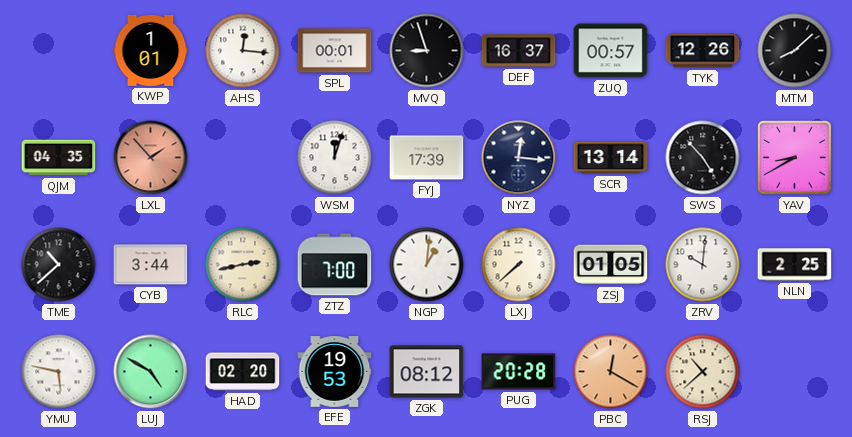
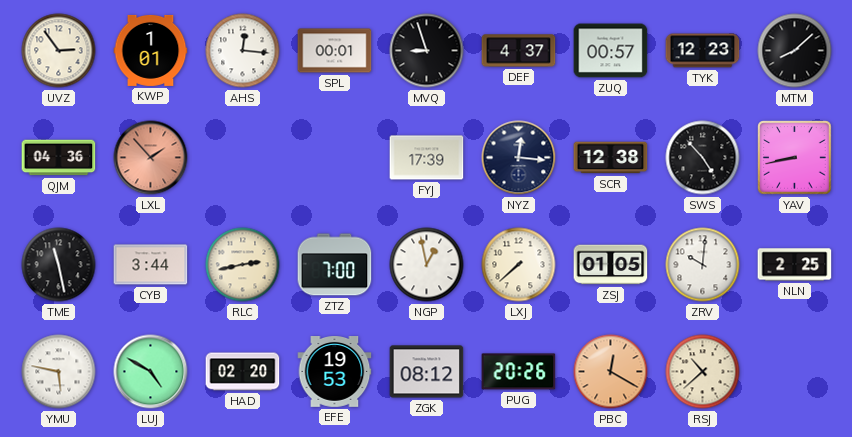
UVZ: none -> 2:54
DEF: 16:37 -> 4:37
TYK: 12:26 -> 12:23
QJM: 04:35 -> 04:36
WSM: 12:03 -> none
SCR: 13:14 -> 12:38
YAV: 8:40 -> 8:43
TME: 10:38 -> 11:28
NGP: 1:01 -> 12:58
PUG: 20:28 -> 20:26
